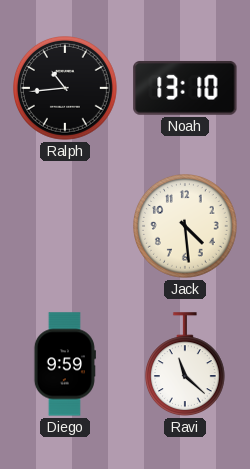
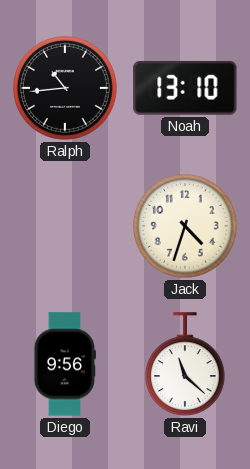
Jack: 4:29 -> 4:33
Diego: 9:59 -> 9:56
